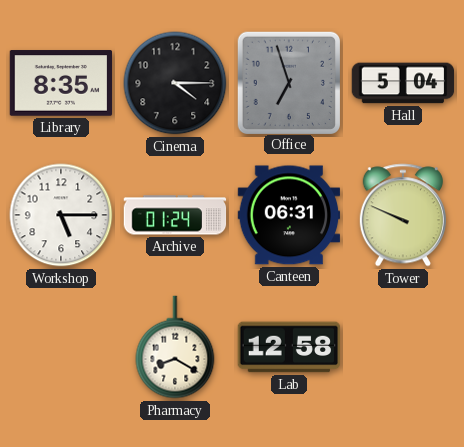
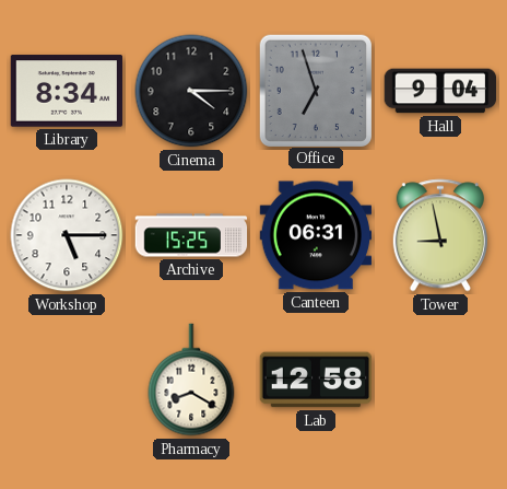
Library: 8:35 -> 8:34
Hall: 5:04 -> 9:04
Archive: 01:24 -> 15:25
Tower: 9:49 -> 8:58
